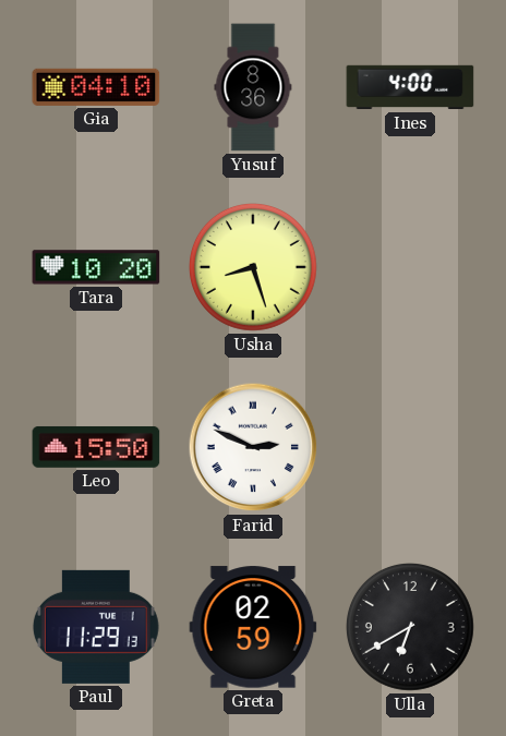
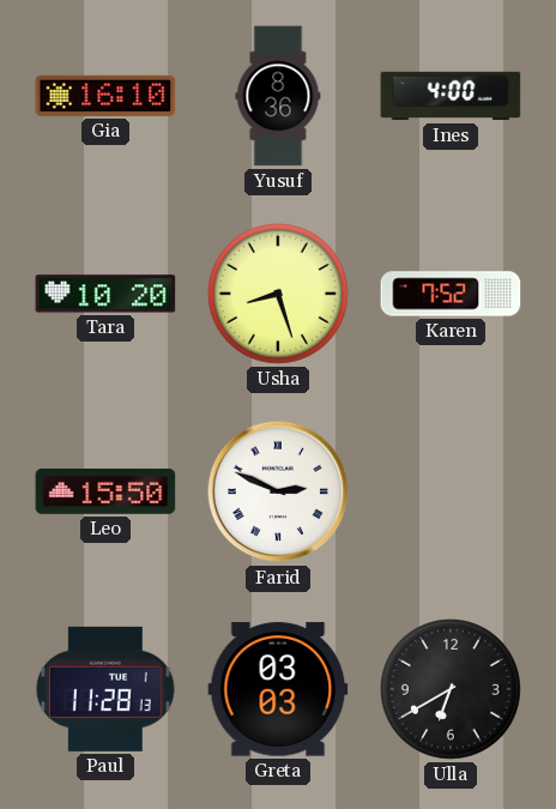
Gia: 04:10 -> 16:10
Karen: none -> 7:52
Paul: 11:29 -> 11:28
Greta: 02:59 -> 03:03
